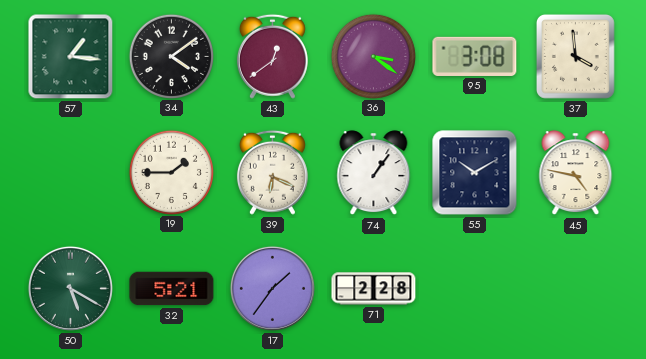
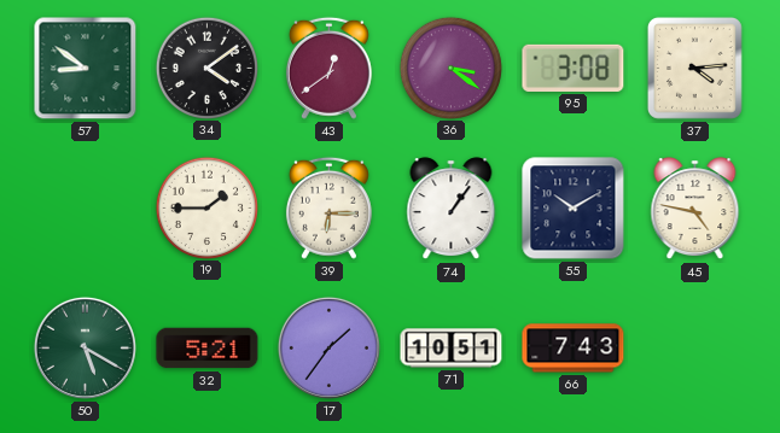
57: 1:16 -> 8:51
37: 3:59 -> 4:14
39: 6:19 -> 6:15
71: 2:28 -> 10:51
66: none -> 7:43
